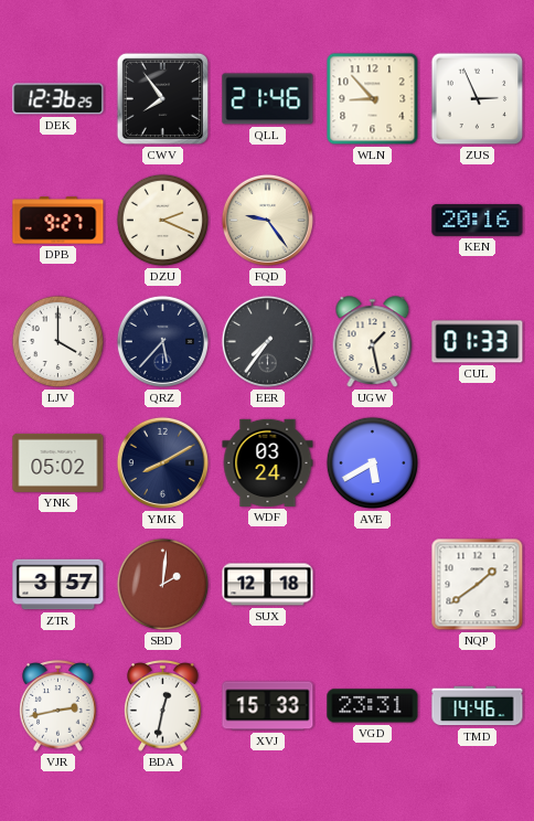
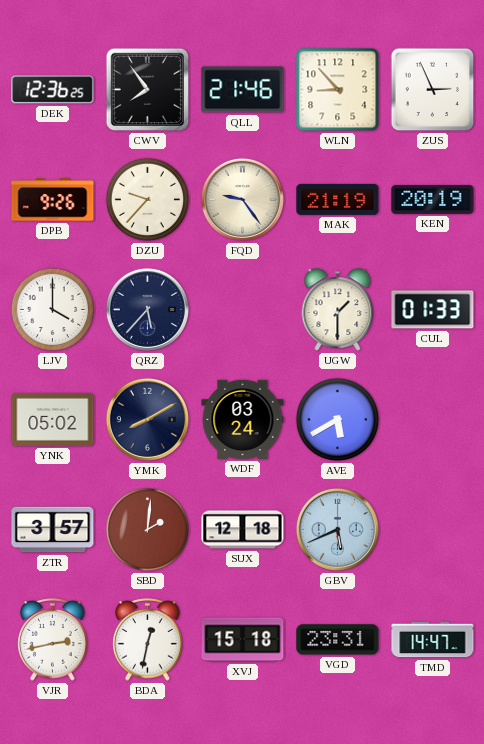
DPB: 9:27 -> 9:26
DZU: 2:19 -> 9:37
MAK: none -> 21:19
KEN: 20:16 -> 20:19
EER: 7:36 -> none
UGW: 1:28 -> 1:30
GBV: none -> 5:41
NQP: 1:39 -> none
XVJ: 15:33 -> 15:18
TMD: 14:46 -> 14:47
